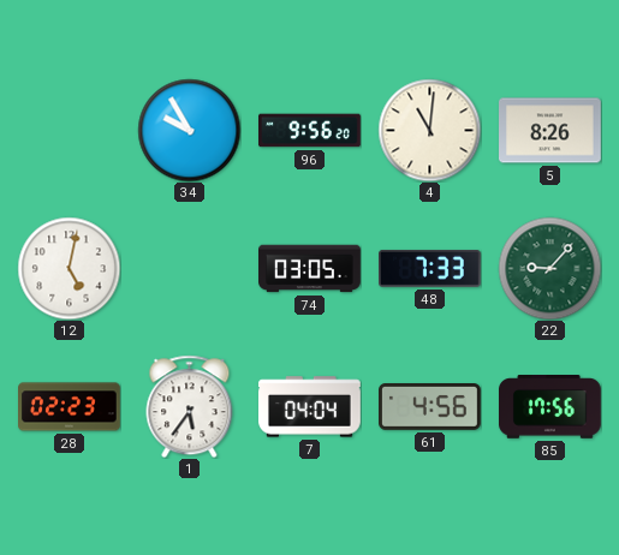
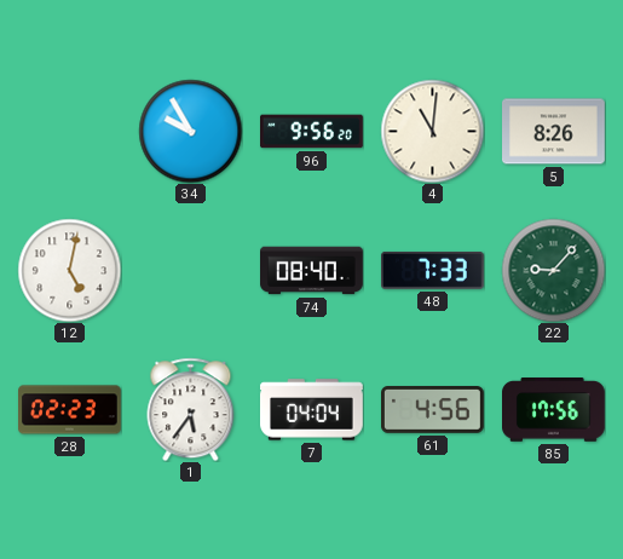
74: 03:05 -> 08:40
